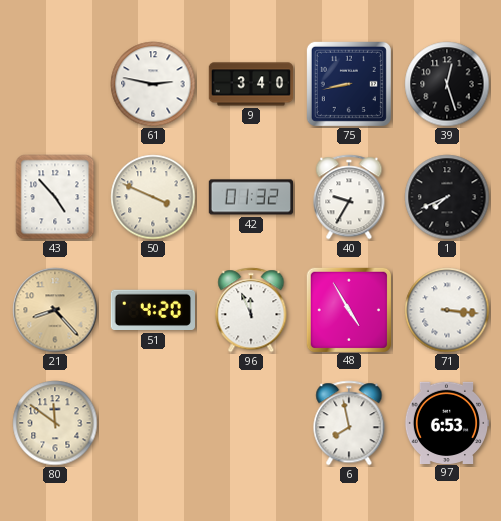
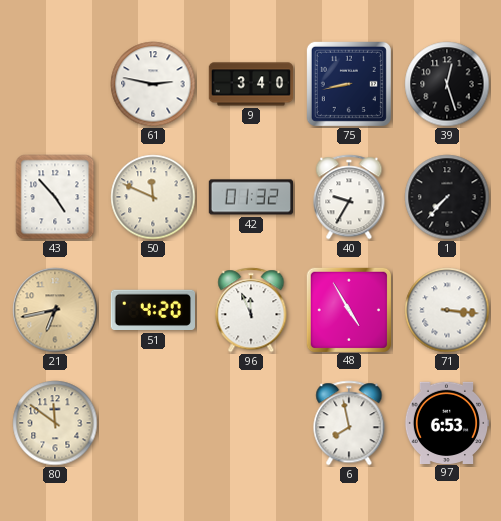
50: 3:49 -> 11:49
1: 7:41 -> 7:37
21: 8:23 -> 6:43
